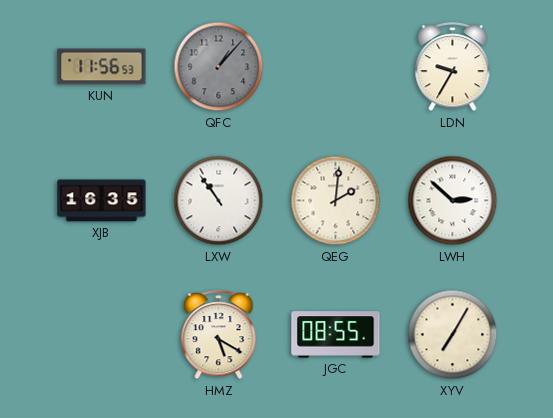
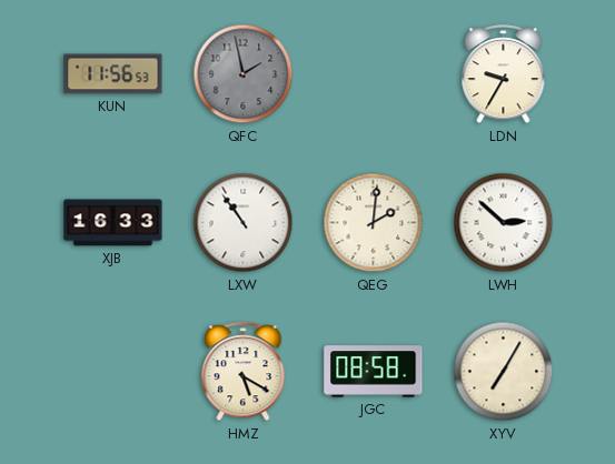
QFC: 1:07 -> 1:58
XJB: 16:35 -> 16:33
JGC: 08:55 -> 08:58
